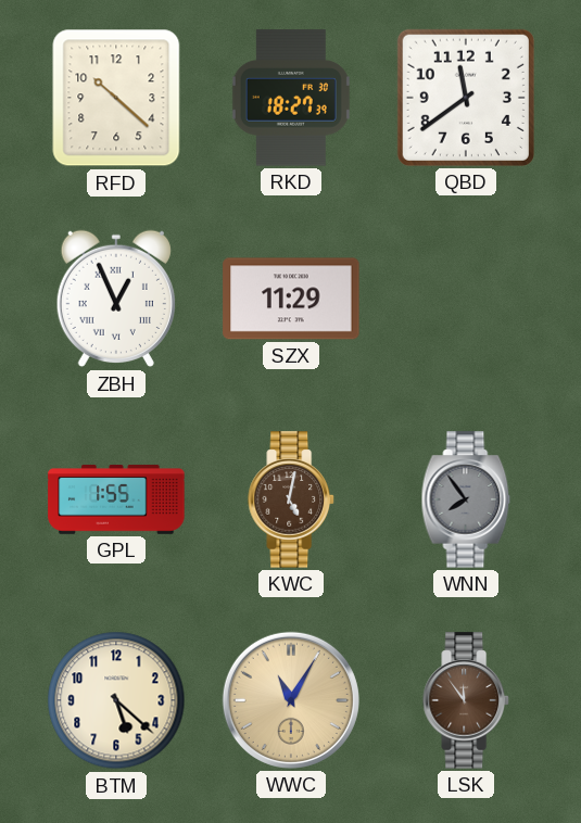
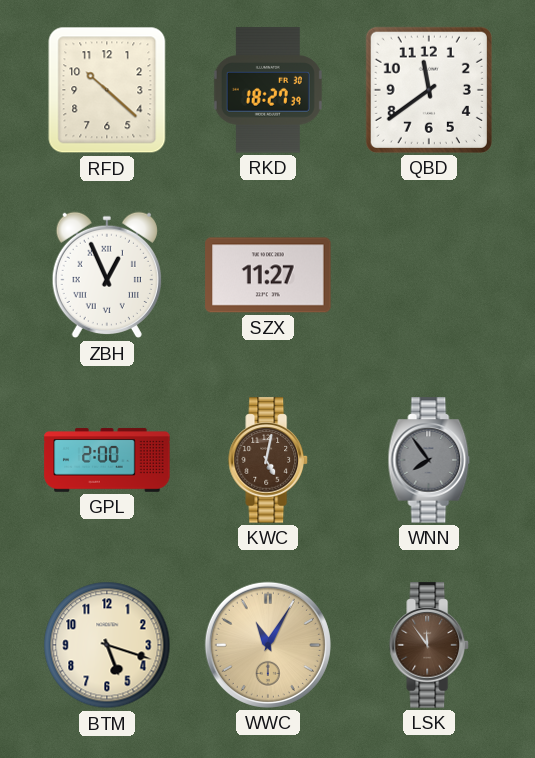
SZX: 11:29 -> 11:27
GPL: 1:55 -> 2:00
BTM: 5:22 -> 5:18
